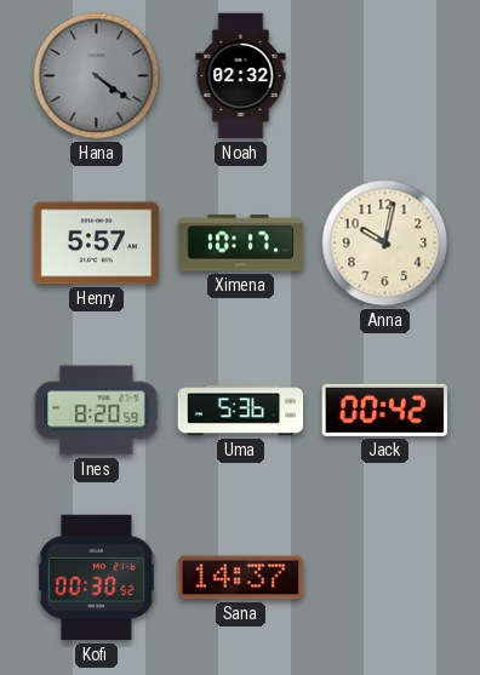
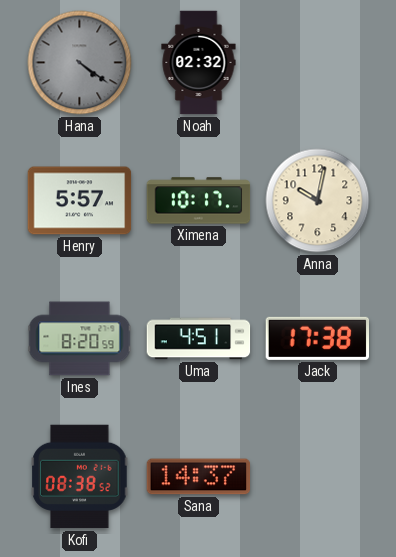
Uma: 5:36 -> 4:51
Jack: 00:42 -> 17:38
Kofi: 00:30 -> 08:38
